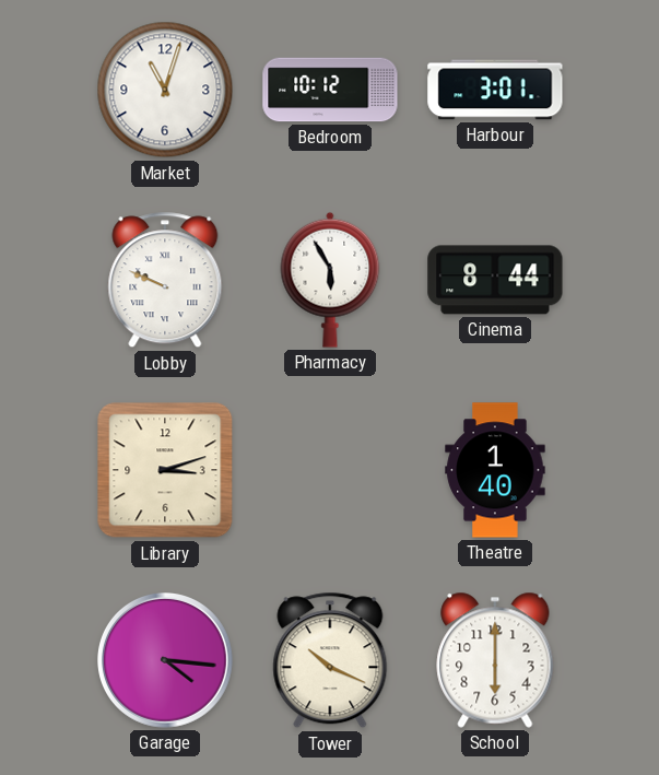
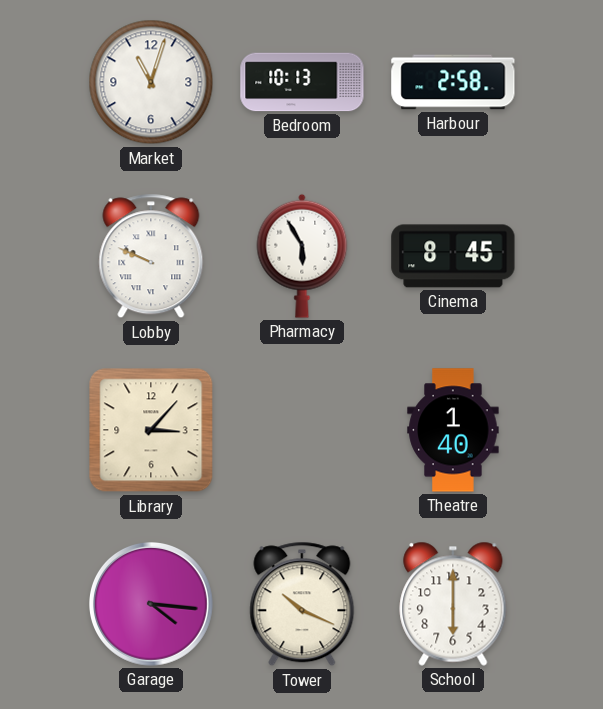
Bedroom: 10:12 -> 10:13
Harbour: 3:01 -> 2:58
Cinema: 8:44 -> 8:45
Library: 3:12 -> 3:07
